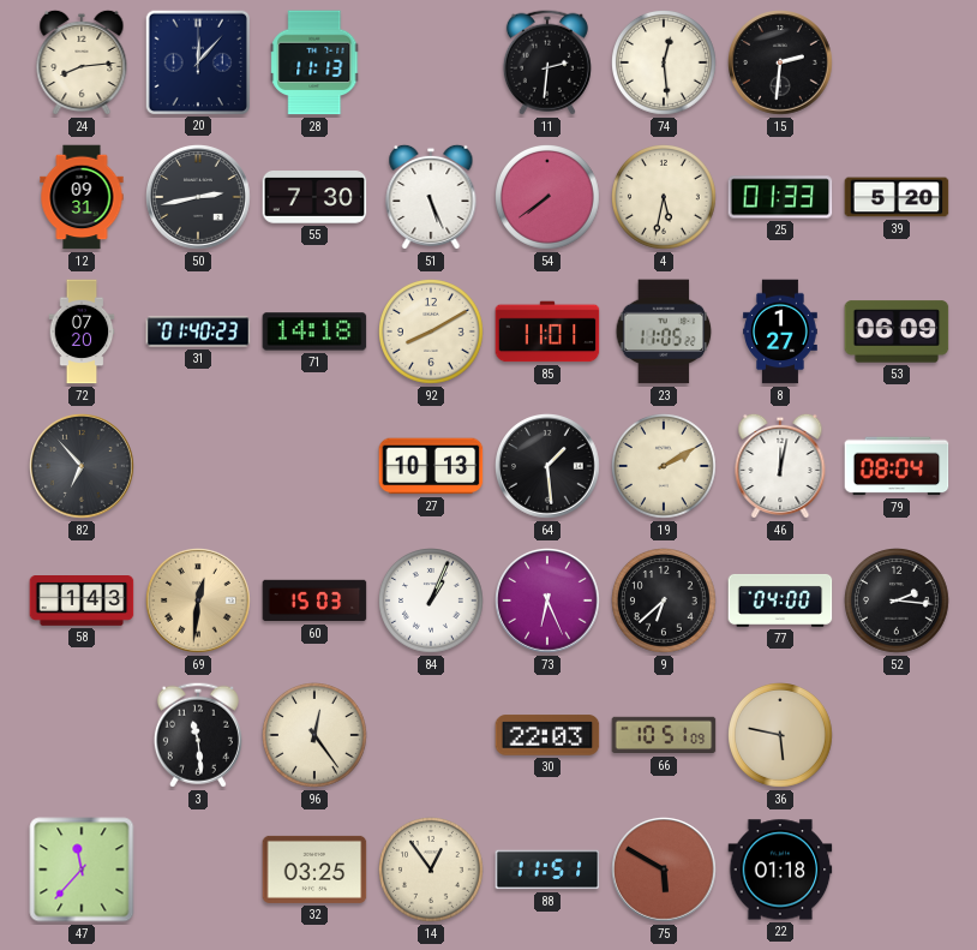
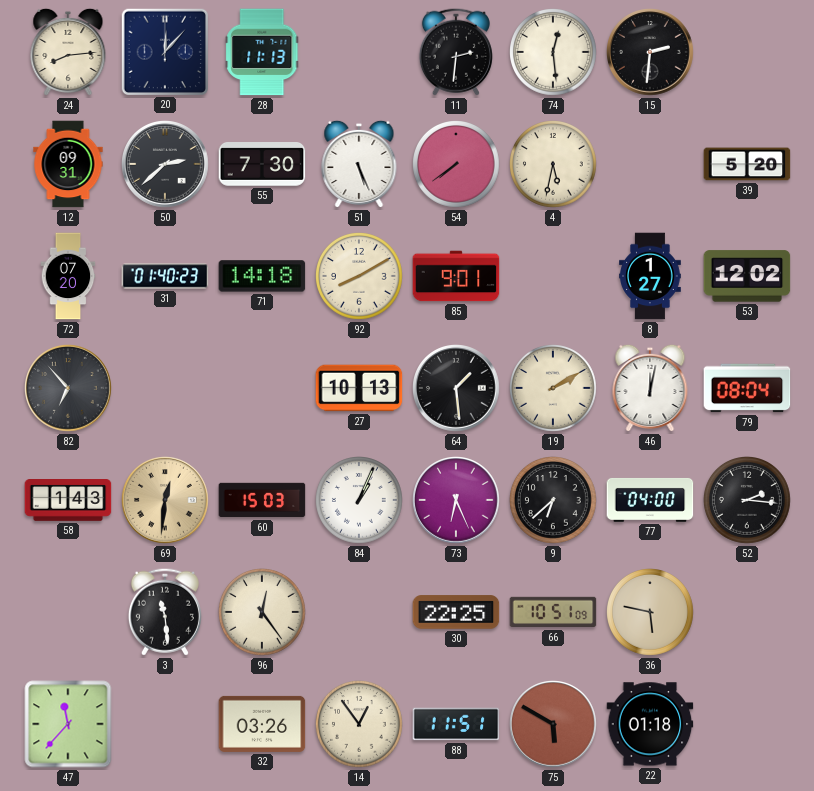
50: 2:43 -> 2:38
25: 01:33 -> none
85: 11:01 -> 9:01
23: 11:05 -> none
53: 06:09 -> 12:02
30: 22:03 -> 22:25
32: 03:25 -> 03:26
